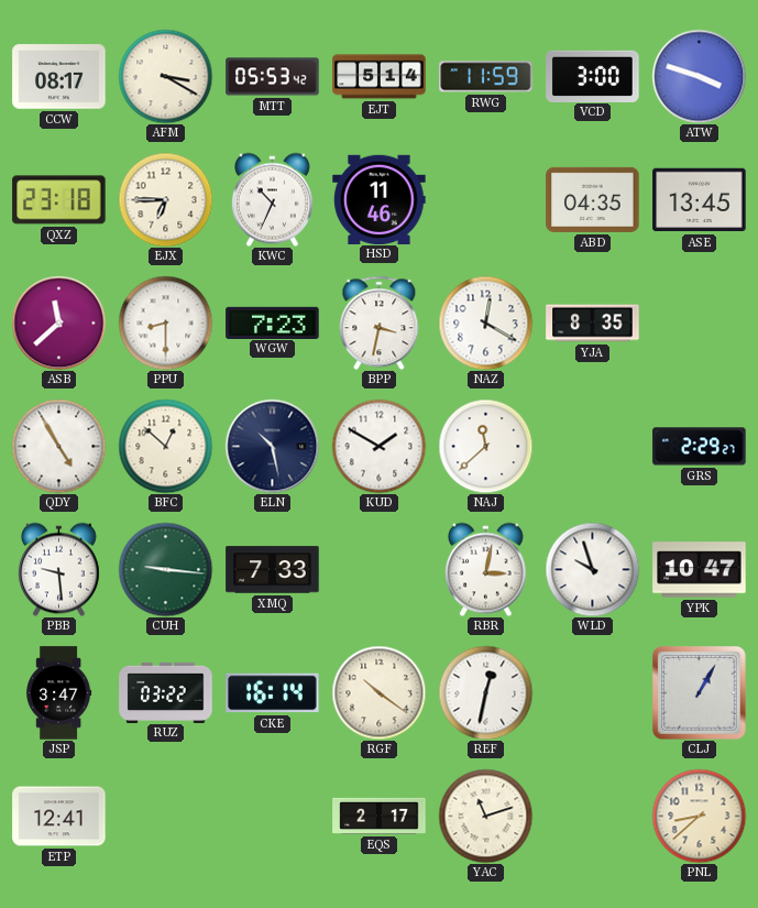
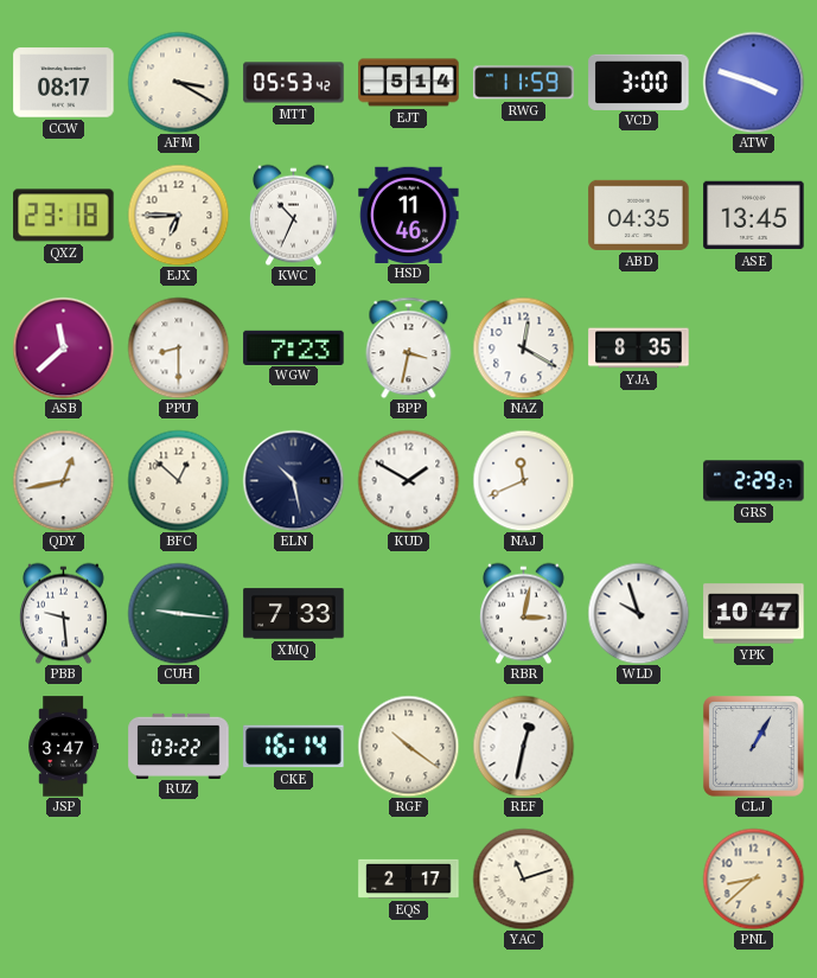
QDY: 4:55 -> 12:43
NAJ: 11:38 -> 11:41
ETP: 12:41 -> none
